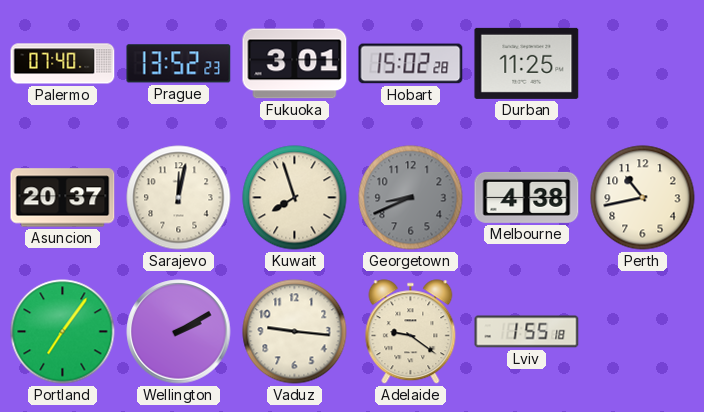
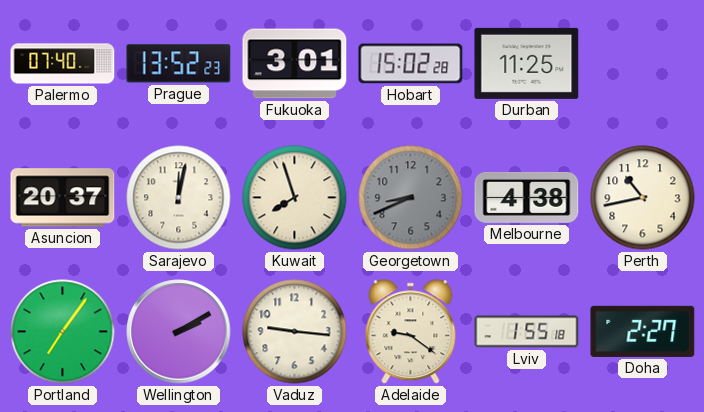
Doha: none -> 2:27
